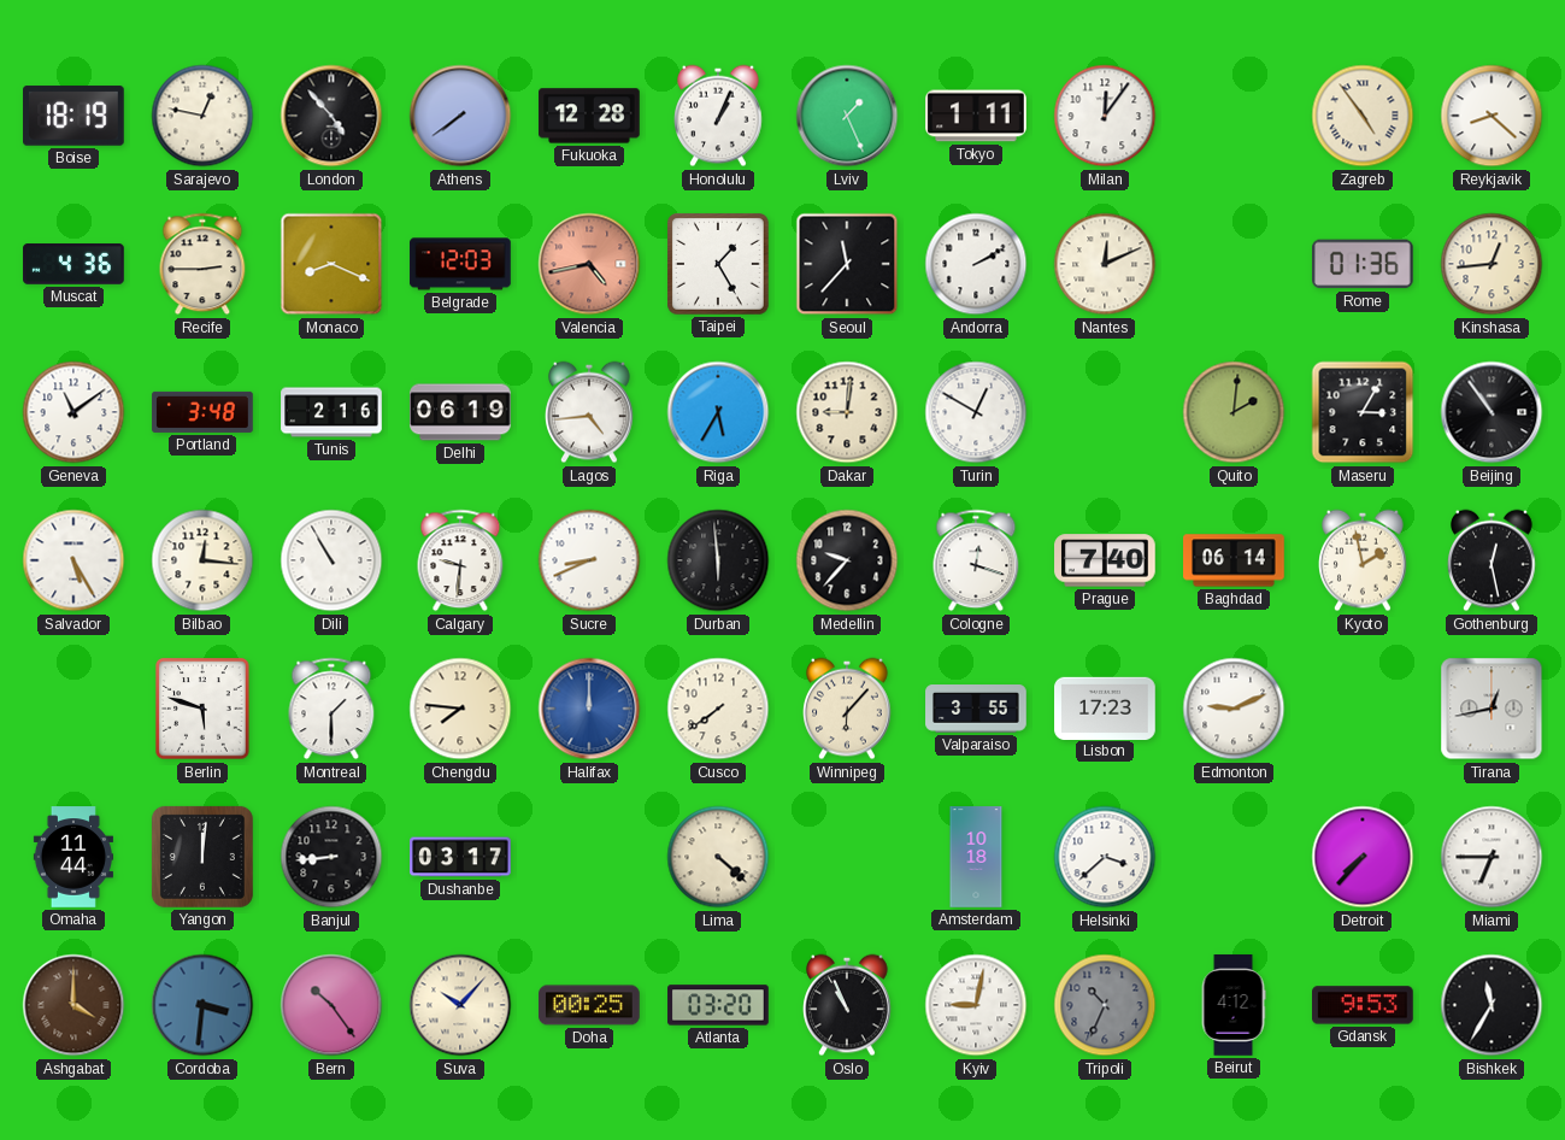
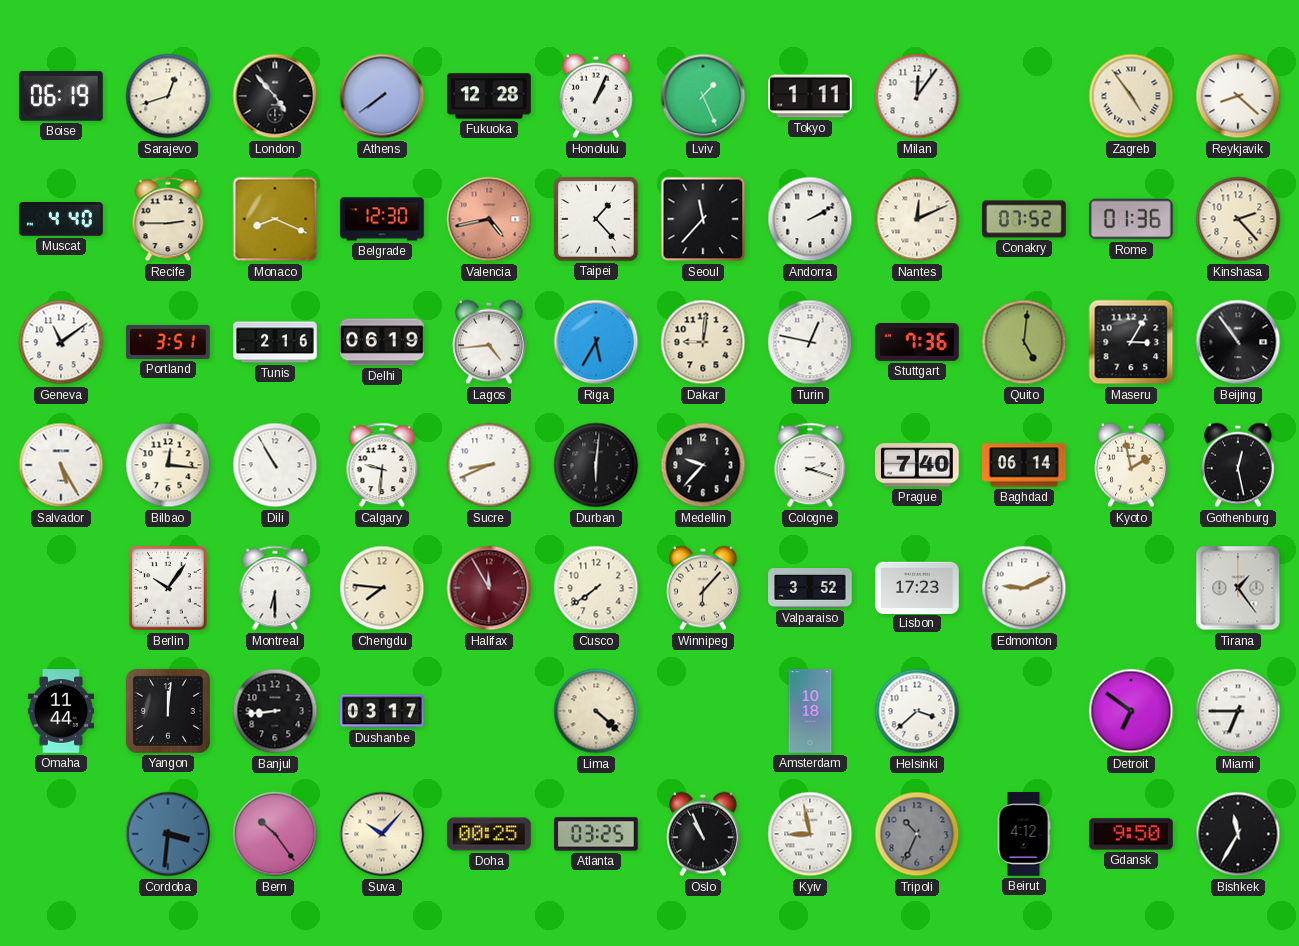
Boise: 18:19 -> 06:19
Sarajevo: 12:47 -> 12:42
Muscat: 4:36 -> 4:40
Belgrade: 12:03 -> 12:30
Taipei: 1:25 -> 1:23
Conakry: none -> 07:52
Kinshasa: 12:44 -> 2:23
Portland: 3:48 -> 3:51
Turin: 12:50 -> 12:47
Stuttgart: none -> 7:36
Quito: 2:01 -> 5:01
Durban: 5:59 -> 6:01
Cologne: 12:18 -> 2:18
Berlin: 5:48 -> 10:06
Montreal: 1:30 -> 6:30
Halifax: 12:00 -> 11:55
Halifax dial: blue -> burgundy
Valparaiso: 3:55 -> 3:52
Tirana: 12:43 -> 1:24
Detroit: 7:37 -> 6:51
Ashgabat: 4:00 -> none
Atlanta: 03:20 -> 03:25
Kyiv: 9:02 -> 8:58
Gdansk: 9:53 -> 9:50
